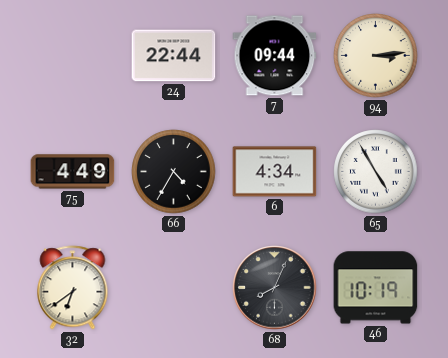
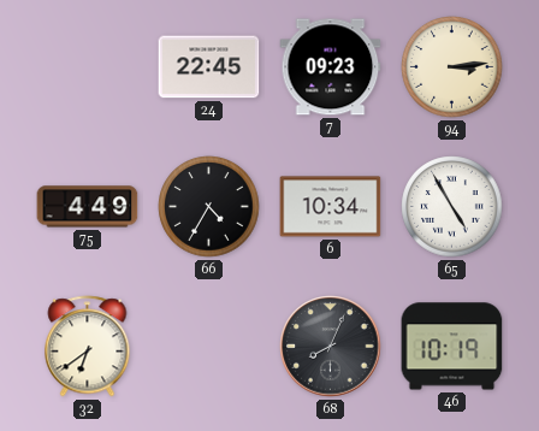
24: 22:44 -> 22:45
7: 09:44 -> 09:23
6: 4:34 -> 10:34
